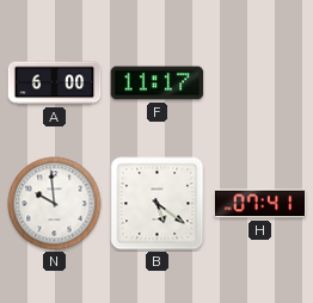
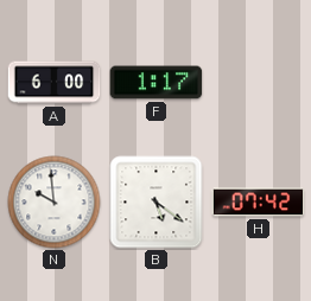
F: 11:17 -> 1:17
H: 07:41 -> 07:42
